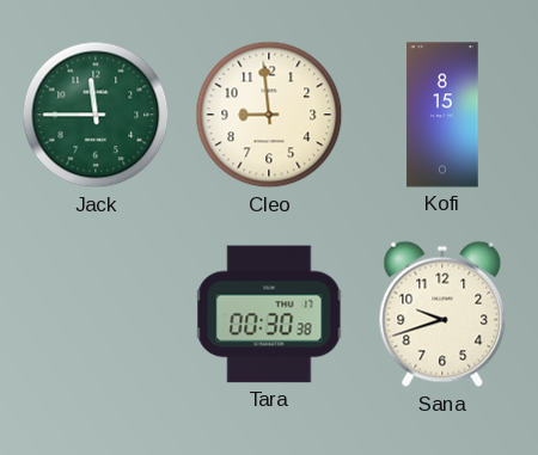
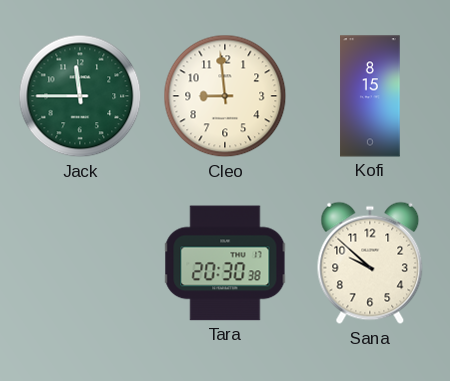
Tara: 00:30 -> 20:30
Sana: 9:42 -> 9:52
